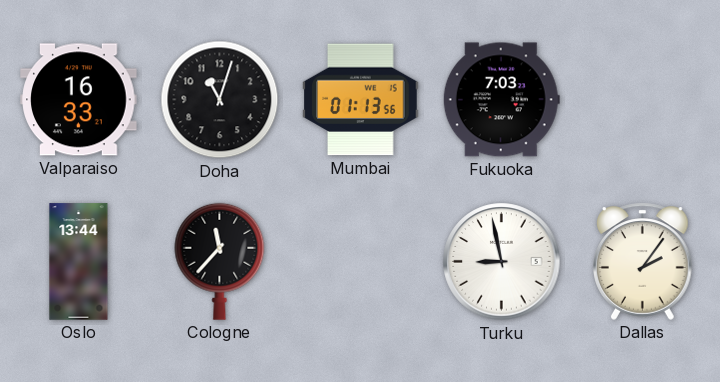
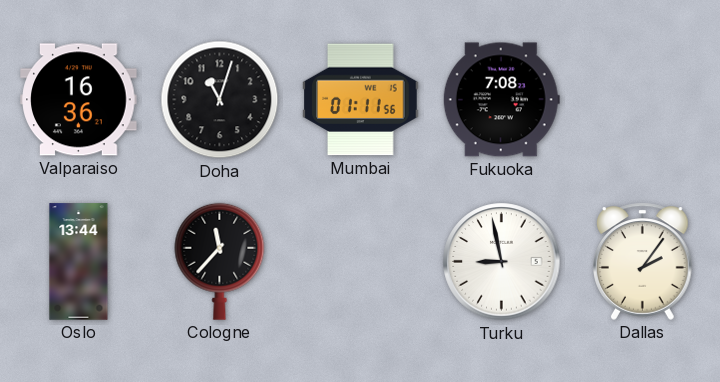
Valparaiso: 16:33 -> 16:36
Mumbai: 01:13 -> 01:11
Fukuoka: 7:03 -> 7:08
